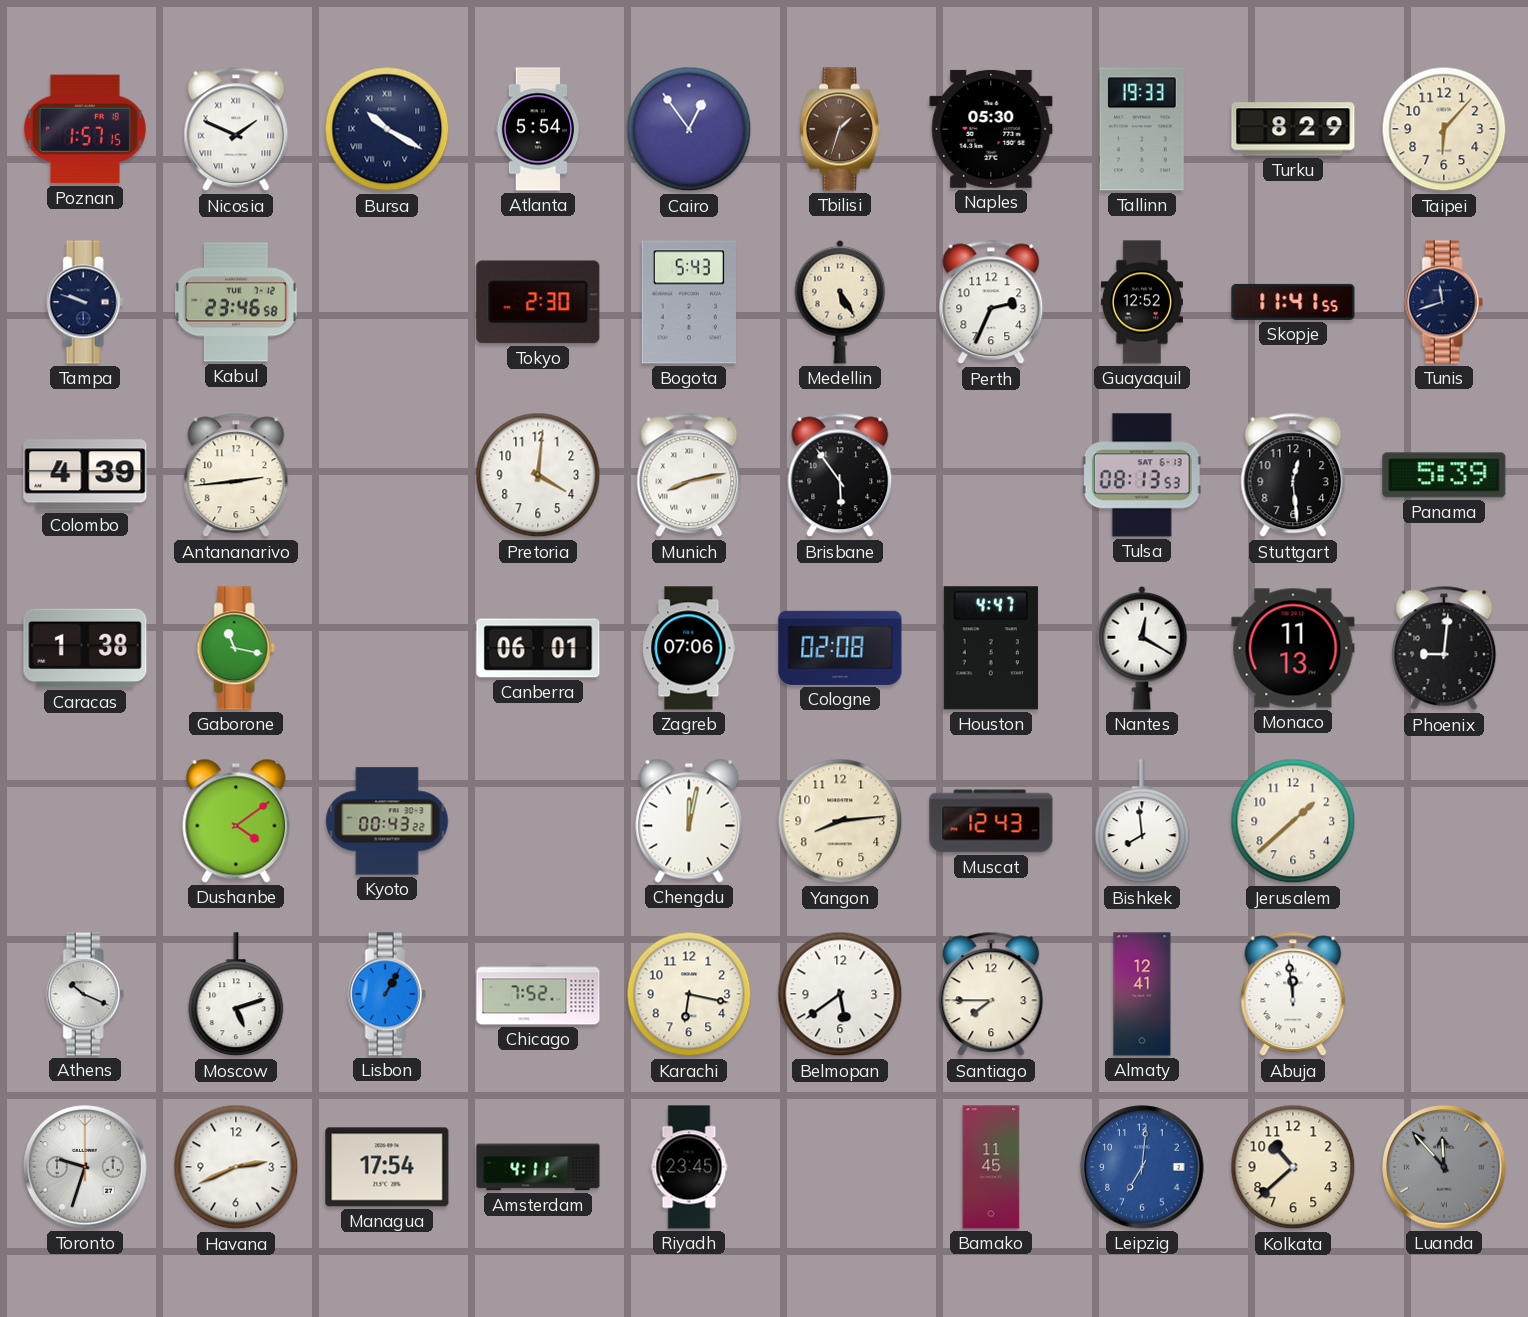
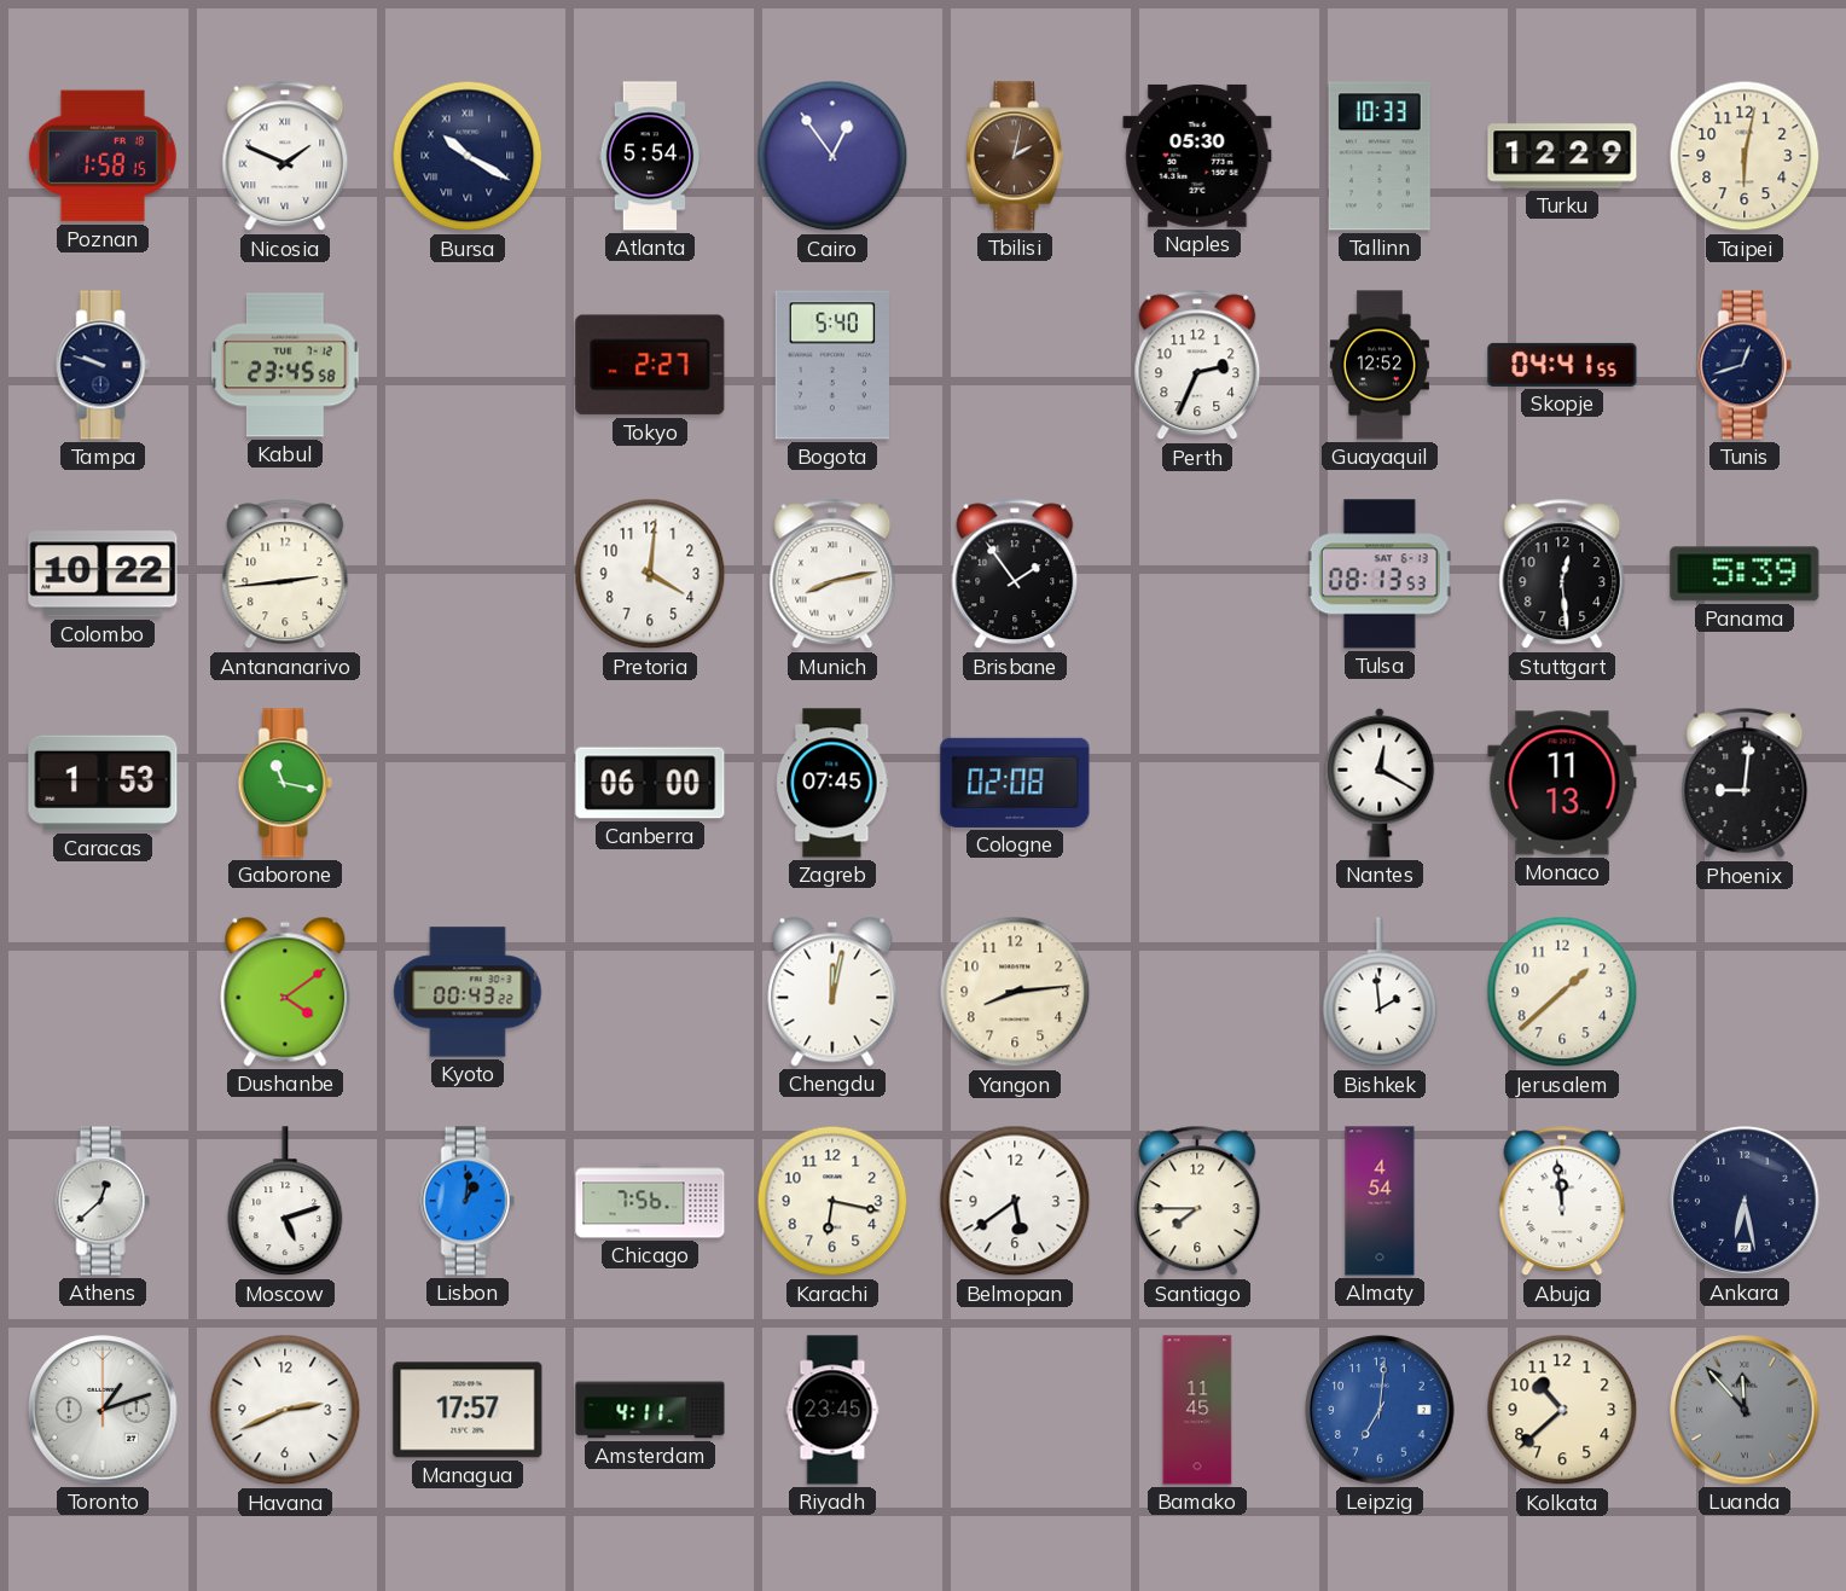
Poznan: 1:57 -> 1:58
Tbilisi: 1:33 -> 2:02
Tallinn: 19:33 -> 10:33
Turku: 8:29 -> 12:29
Taipei: 6:07 -> 6:02
Kabul: 23:46 -> 23:45
Tokyo: 2:30 -> 2:27
Bogota: 5:43 -> 5:40
Medellin: 5:25 -> none
Skopje: 11:41 -> 04:41
Tunis: 11:42 -> 12:42
Colombo: 4:39 -> 10:22
Brisbane: 5:54 -> 1:54
Caracas: 1:38 -> 1:53
Canberra: 06:01 -> 06:00
Zagreb: 07:06 -> 07:45
Houston: 4:47 -> none
Muscat: 12:43 -> none
Bishkek: 7:59 -> 1:59
Athens: 10:19 -> 12:38
Lisbon: 1:05 -> 1:01
Chicago: 7:52 -> 7:56
Almaty: 12:41 -> 4:54
Ankara: none -> 6:28
Toronto: 9:33 -> 1:12
Managua: 17:54 -> 17:57
